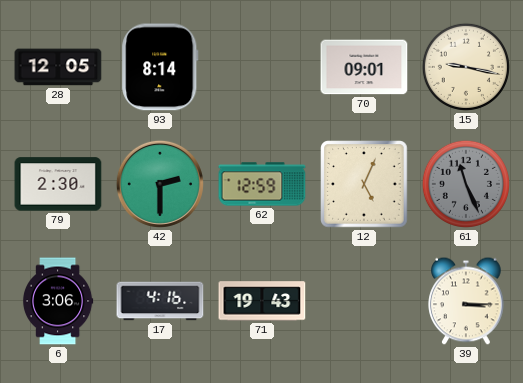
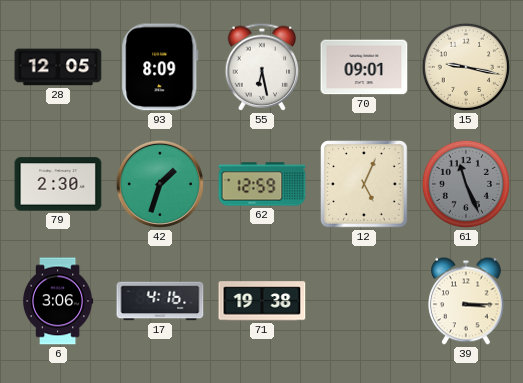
93: 8:14 -> 8:09
55: none -> 6:28
42: 2:30 -> 1:33
71: 19:43 -> 19:38
